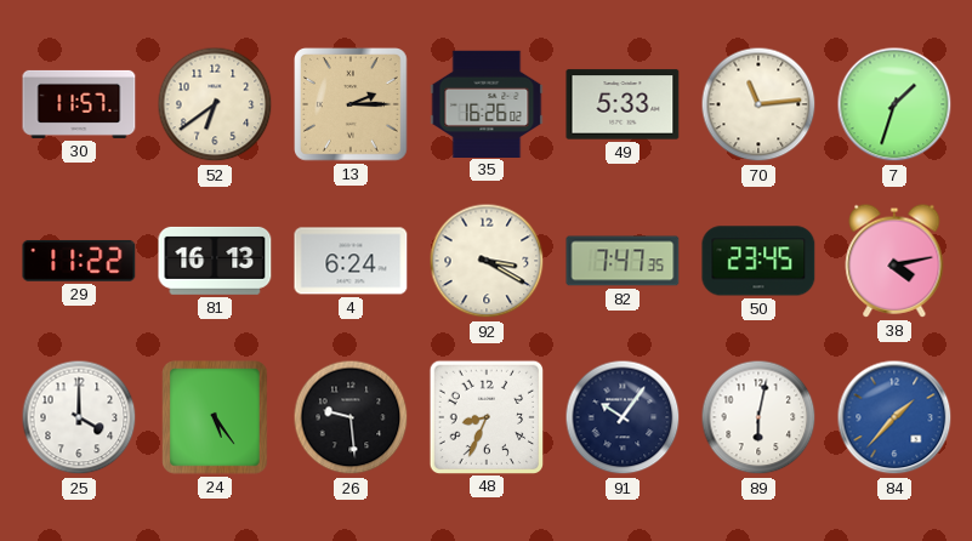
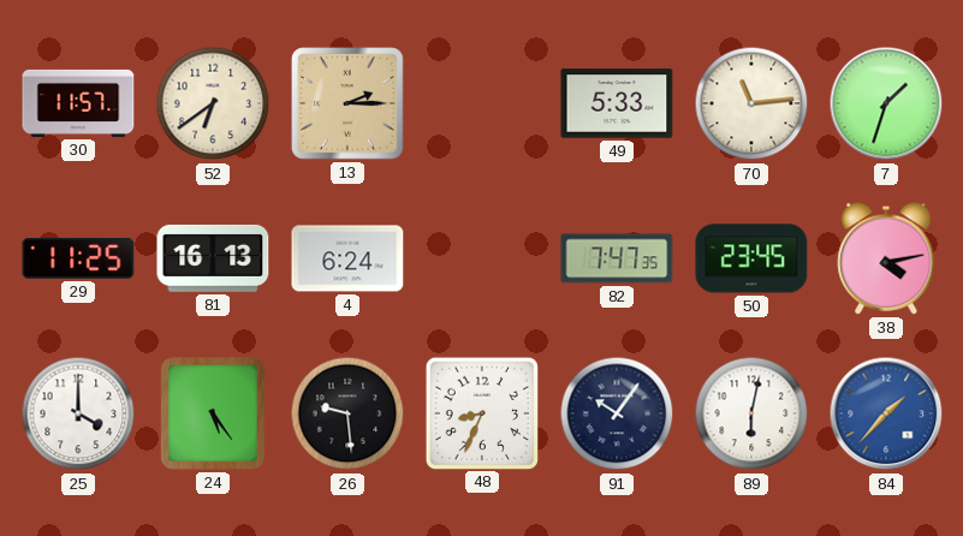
35: 16:26 -> none
29: 11:22 -> 11:25
92: 3:20 -> none
